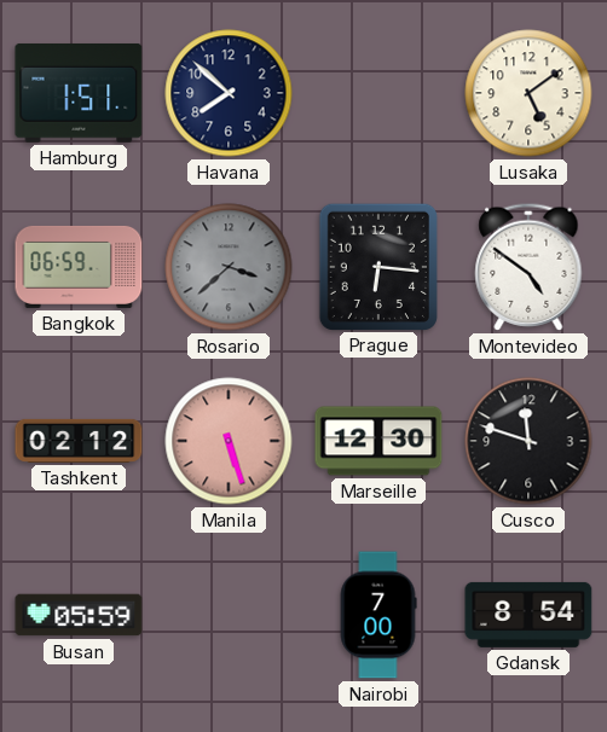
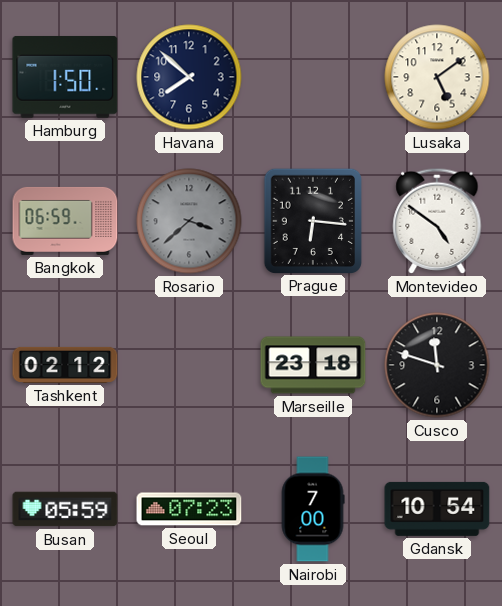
Hamburg: 1:51 -> 1:50
Manila: 5:27 -> none
Marseille: 12:30 -> 23:18
Seoul: none -> 07:23
Gdansk: 8:54 -> 10:54
